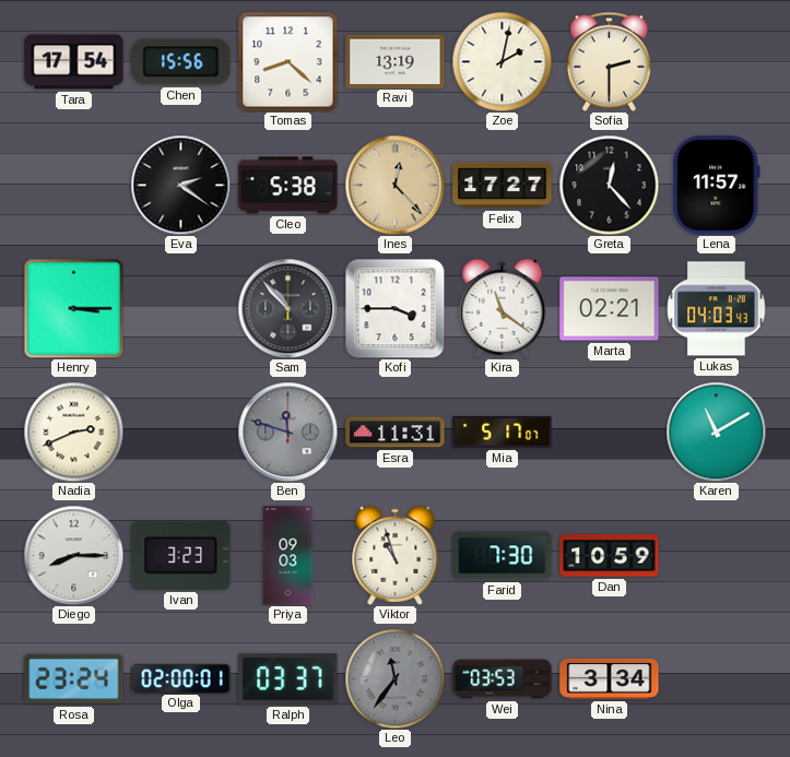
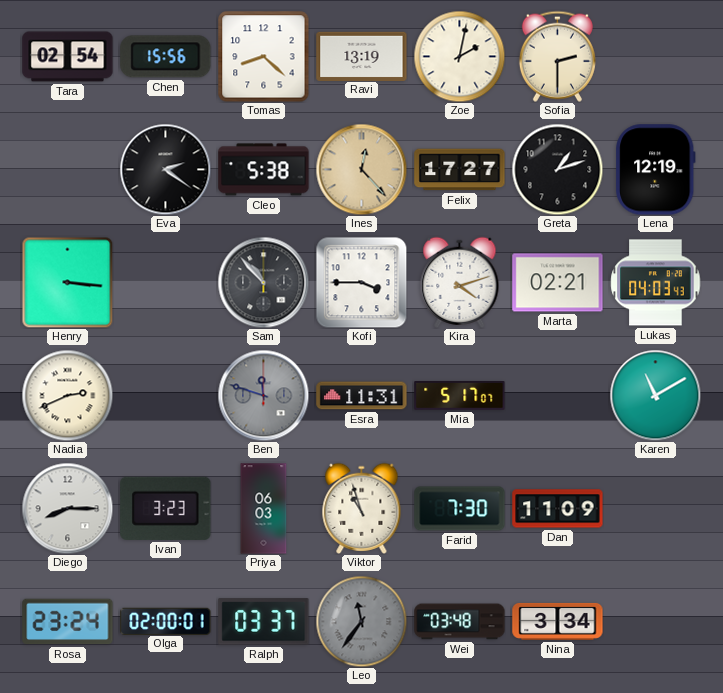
Tara: 17:54 -> 02:54
Greta: 12:23 -> 1:12
Lena: 11:57 -> 12:19
Henry: 3:15 -> 3:16
Kira: 11:21 -> 4:12
Priya: 09:03 -> 06:03
Dan: 10:59 -> 11:09
Wei: 03:53 -> 03:48
